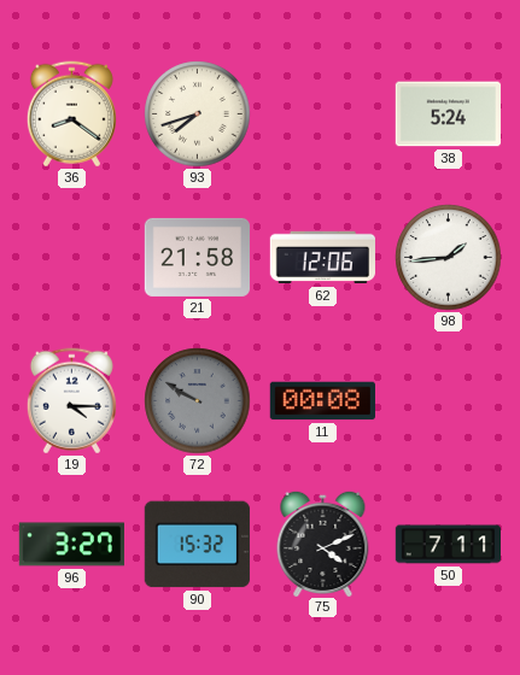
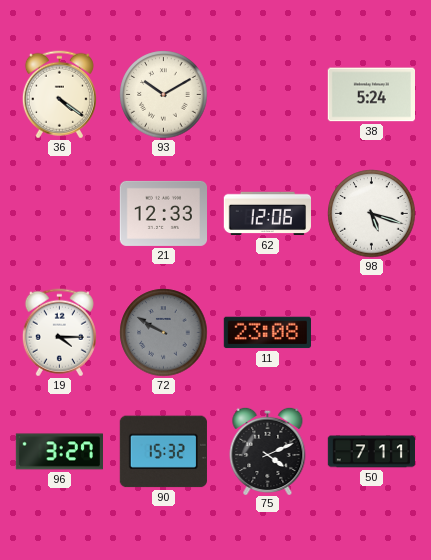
36: 8:21 -> 4:21
93: 7:42 -> 10:10
21: 21:58 -> 12:33
98: 1:44 -> 5:18
11: 00:08 -> 23:08
